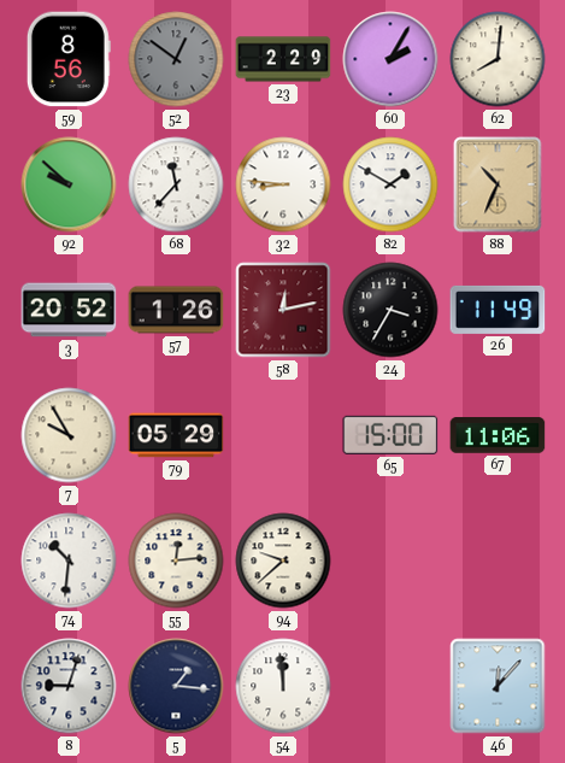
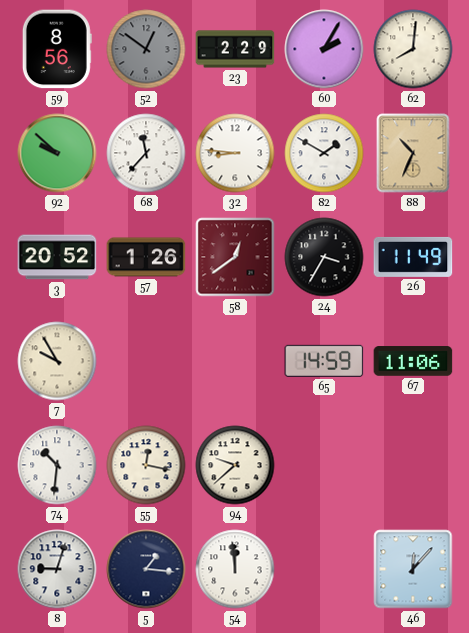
58: 12:13 -> 12:39
79: 05:29 -> none
65: 15:00 -> 14:59
55: 12:14 -> 12:17
